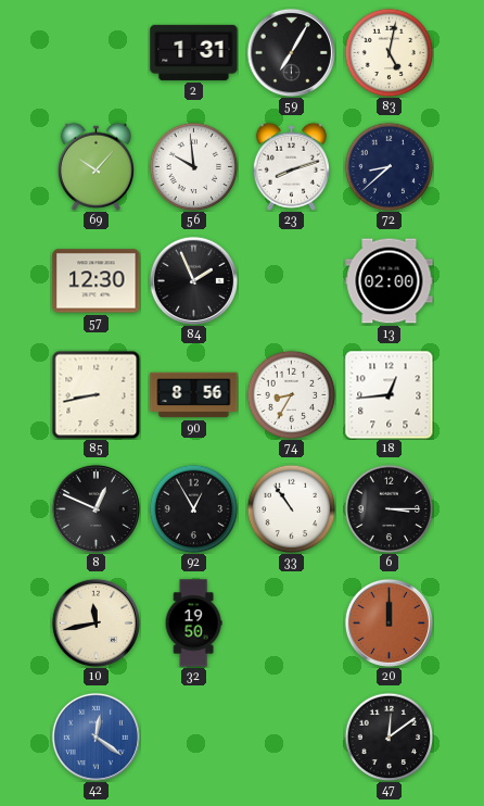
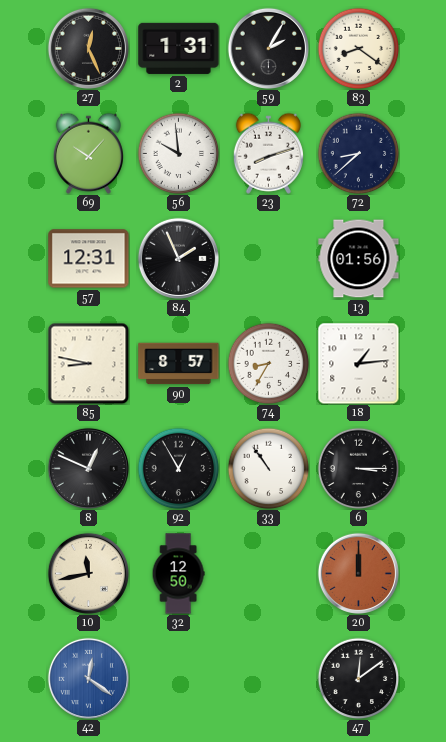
27: none -> 12:26
59: 7:05 -> 2:05
83: 5:02 -> 8:21
57: 12:30 -> 12:31
13: 02:00 -> 01:56
85: 8:43 -> 8:47
90: 8:56 -> 8:57
18: 12:44 -> 1:14
32: 19:50 -> 12:50
